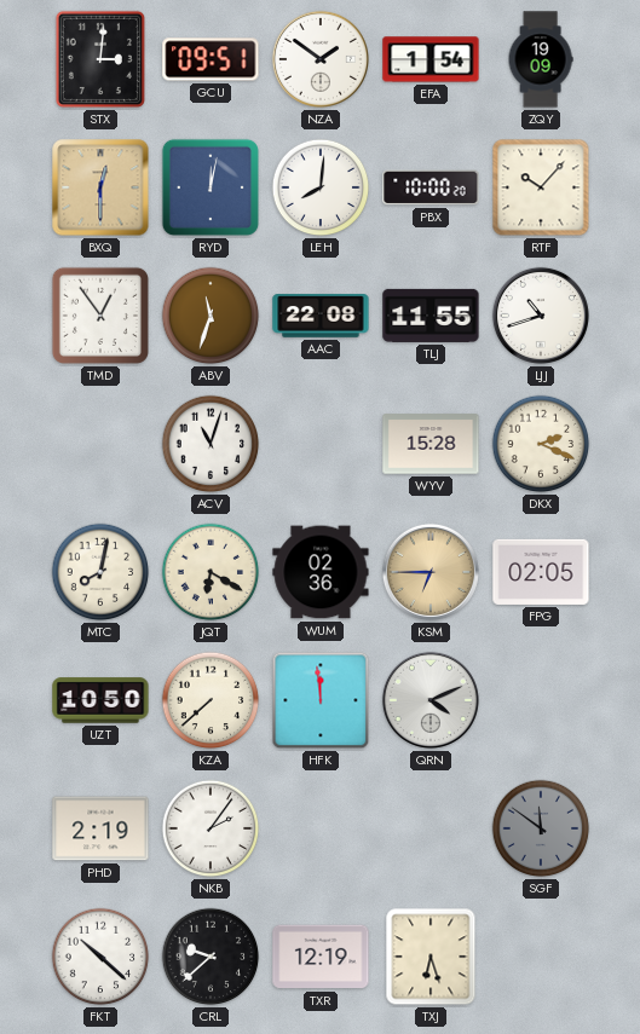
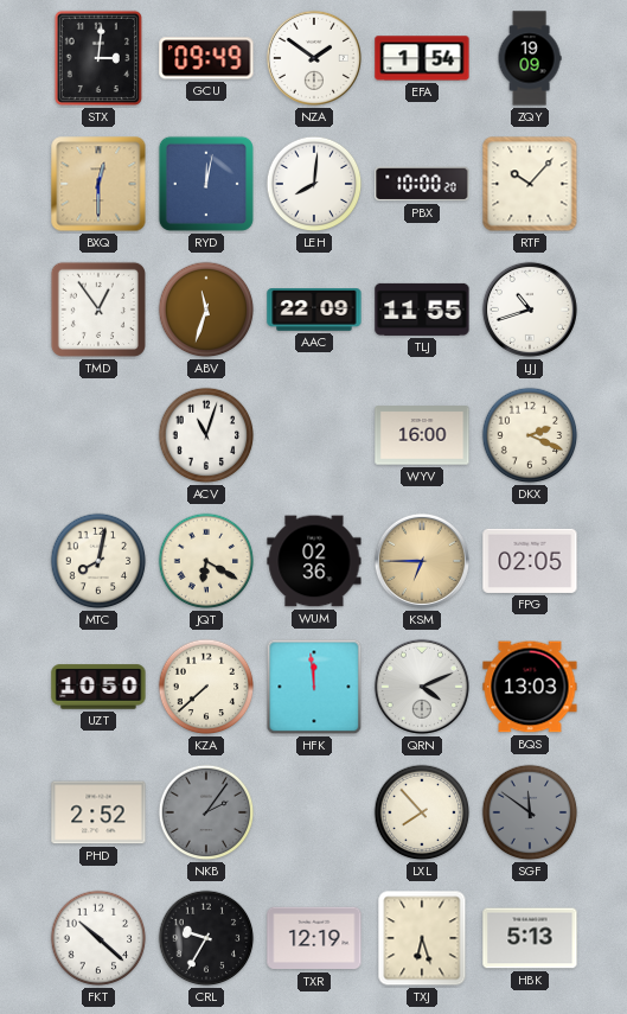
GCU: 09:51 -> 09:49
AAC: 22:08 -> 22:09
WYV: 15:28 -> 16:00
BQS: none -> 13:03
PHD: 2:19 -> 2:52
NKB dial: white -> grey
LXL: none -> 7:53
CRL: 9:38 -> 9:35
HBK: none -> 5:13
